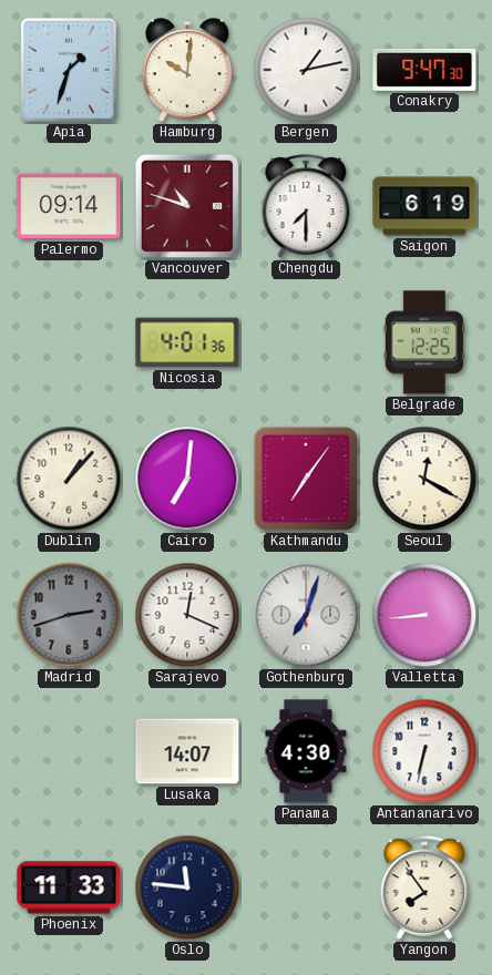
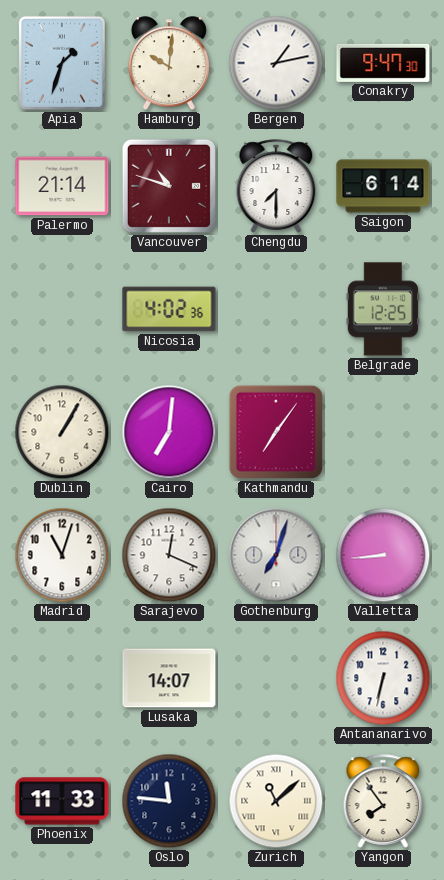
Palermo: 09:14 -> 21:14
Saigon: 6:19 -> 6:14
Nicosia: 4:01 -> 4:02
Dublin: 1:07 -> 1:05
Seoul: 12:20 -> none
Madrid: 2:42 -> 11:03
Madrid dial: grey -> white
Panama: 4:30 -> none
Zurich: none -> 11:08
